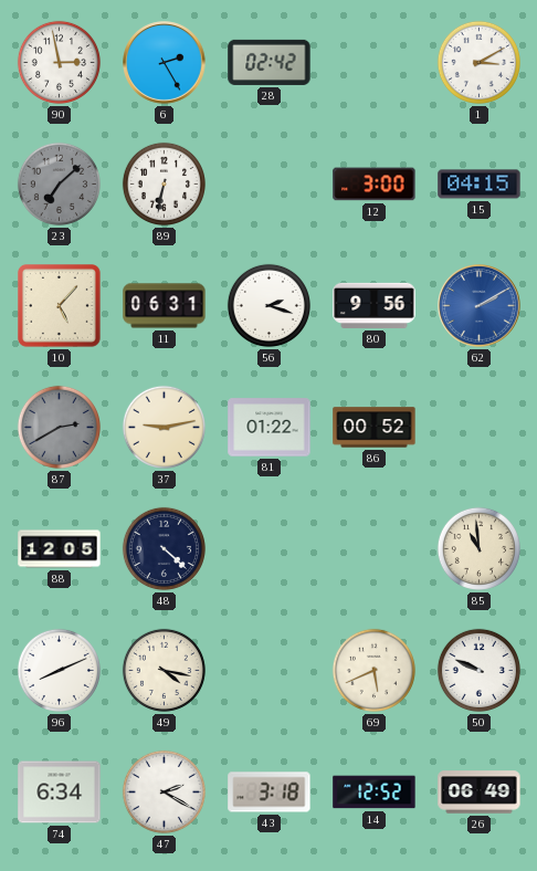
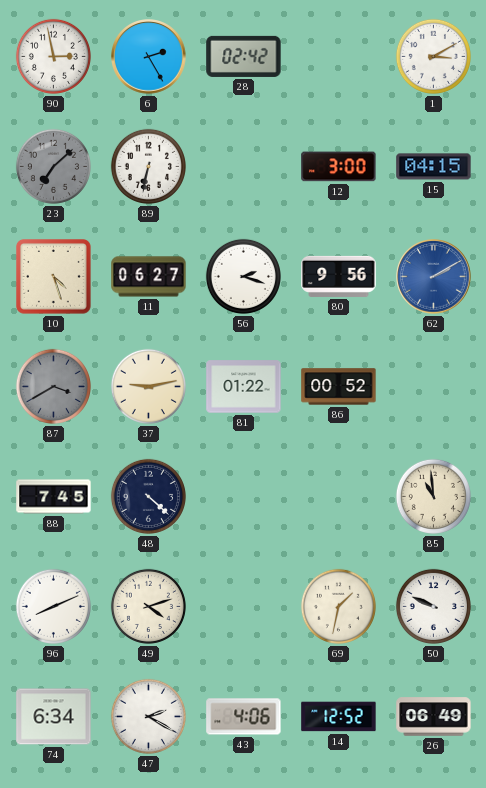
10: 5:07 -> 4:27
11: 06:31 -> 06:27
87: 2:40 -> 3:40
88: 12:05 -> 7:45
49: 4:17 -> 4:12
69: 5:41 -> 1:32
43: 3:18 -> 4:06
